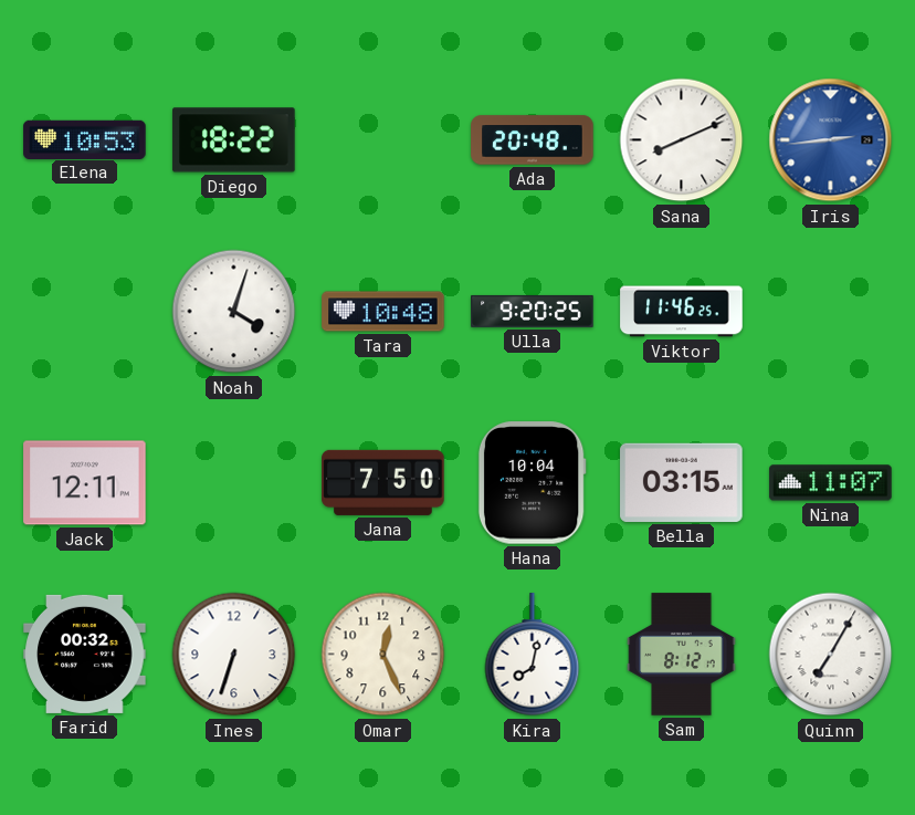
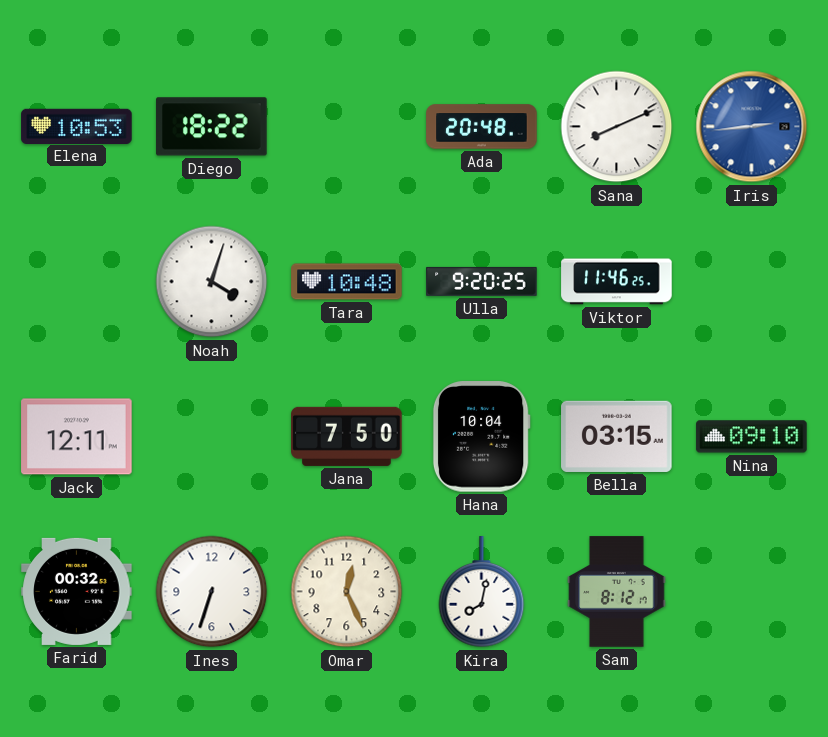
Nina: 11:07 -> 09:10
Quinn: 7:05 -> none
